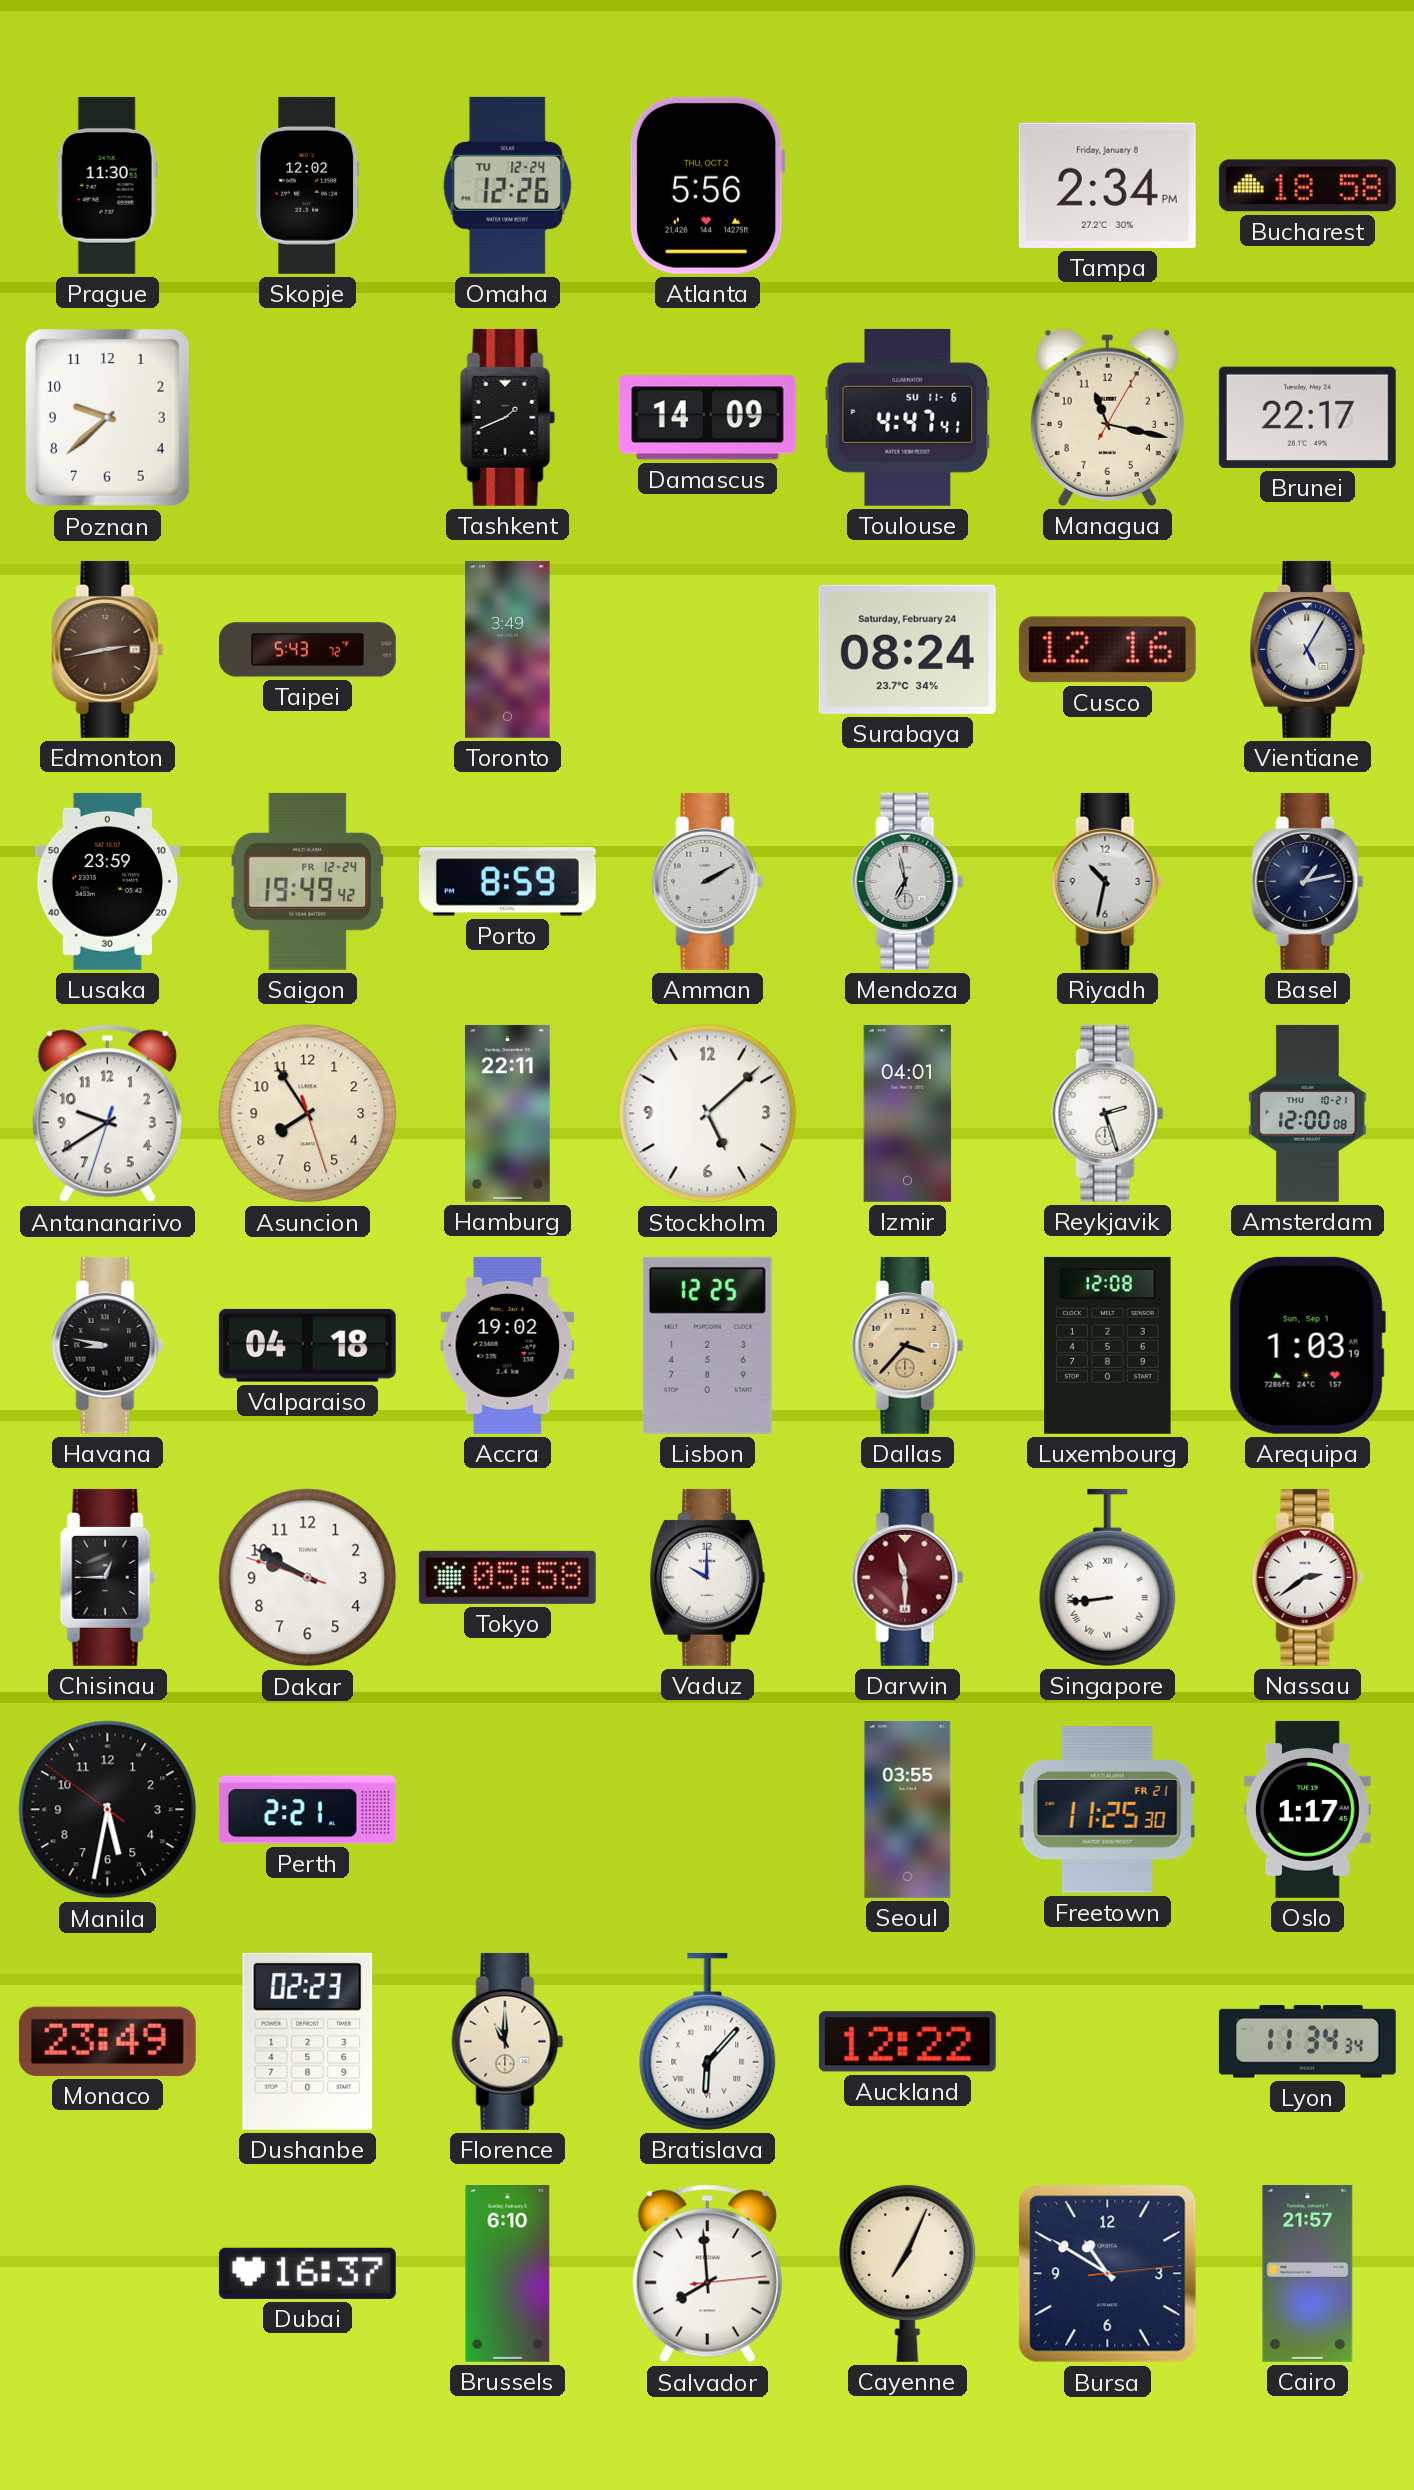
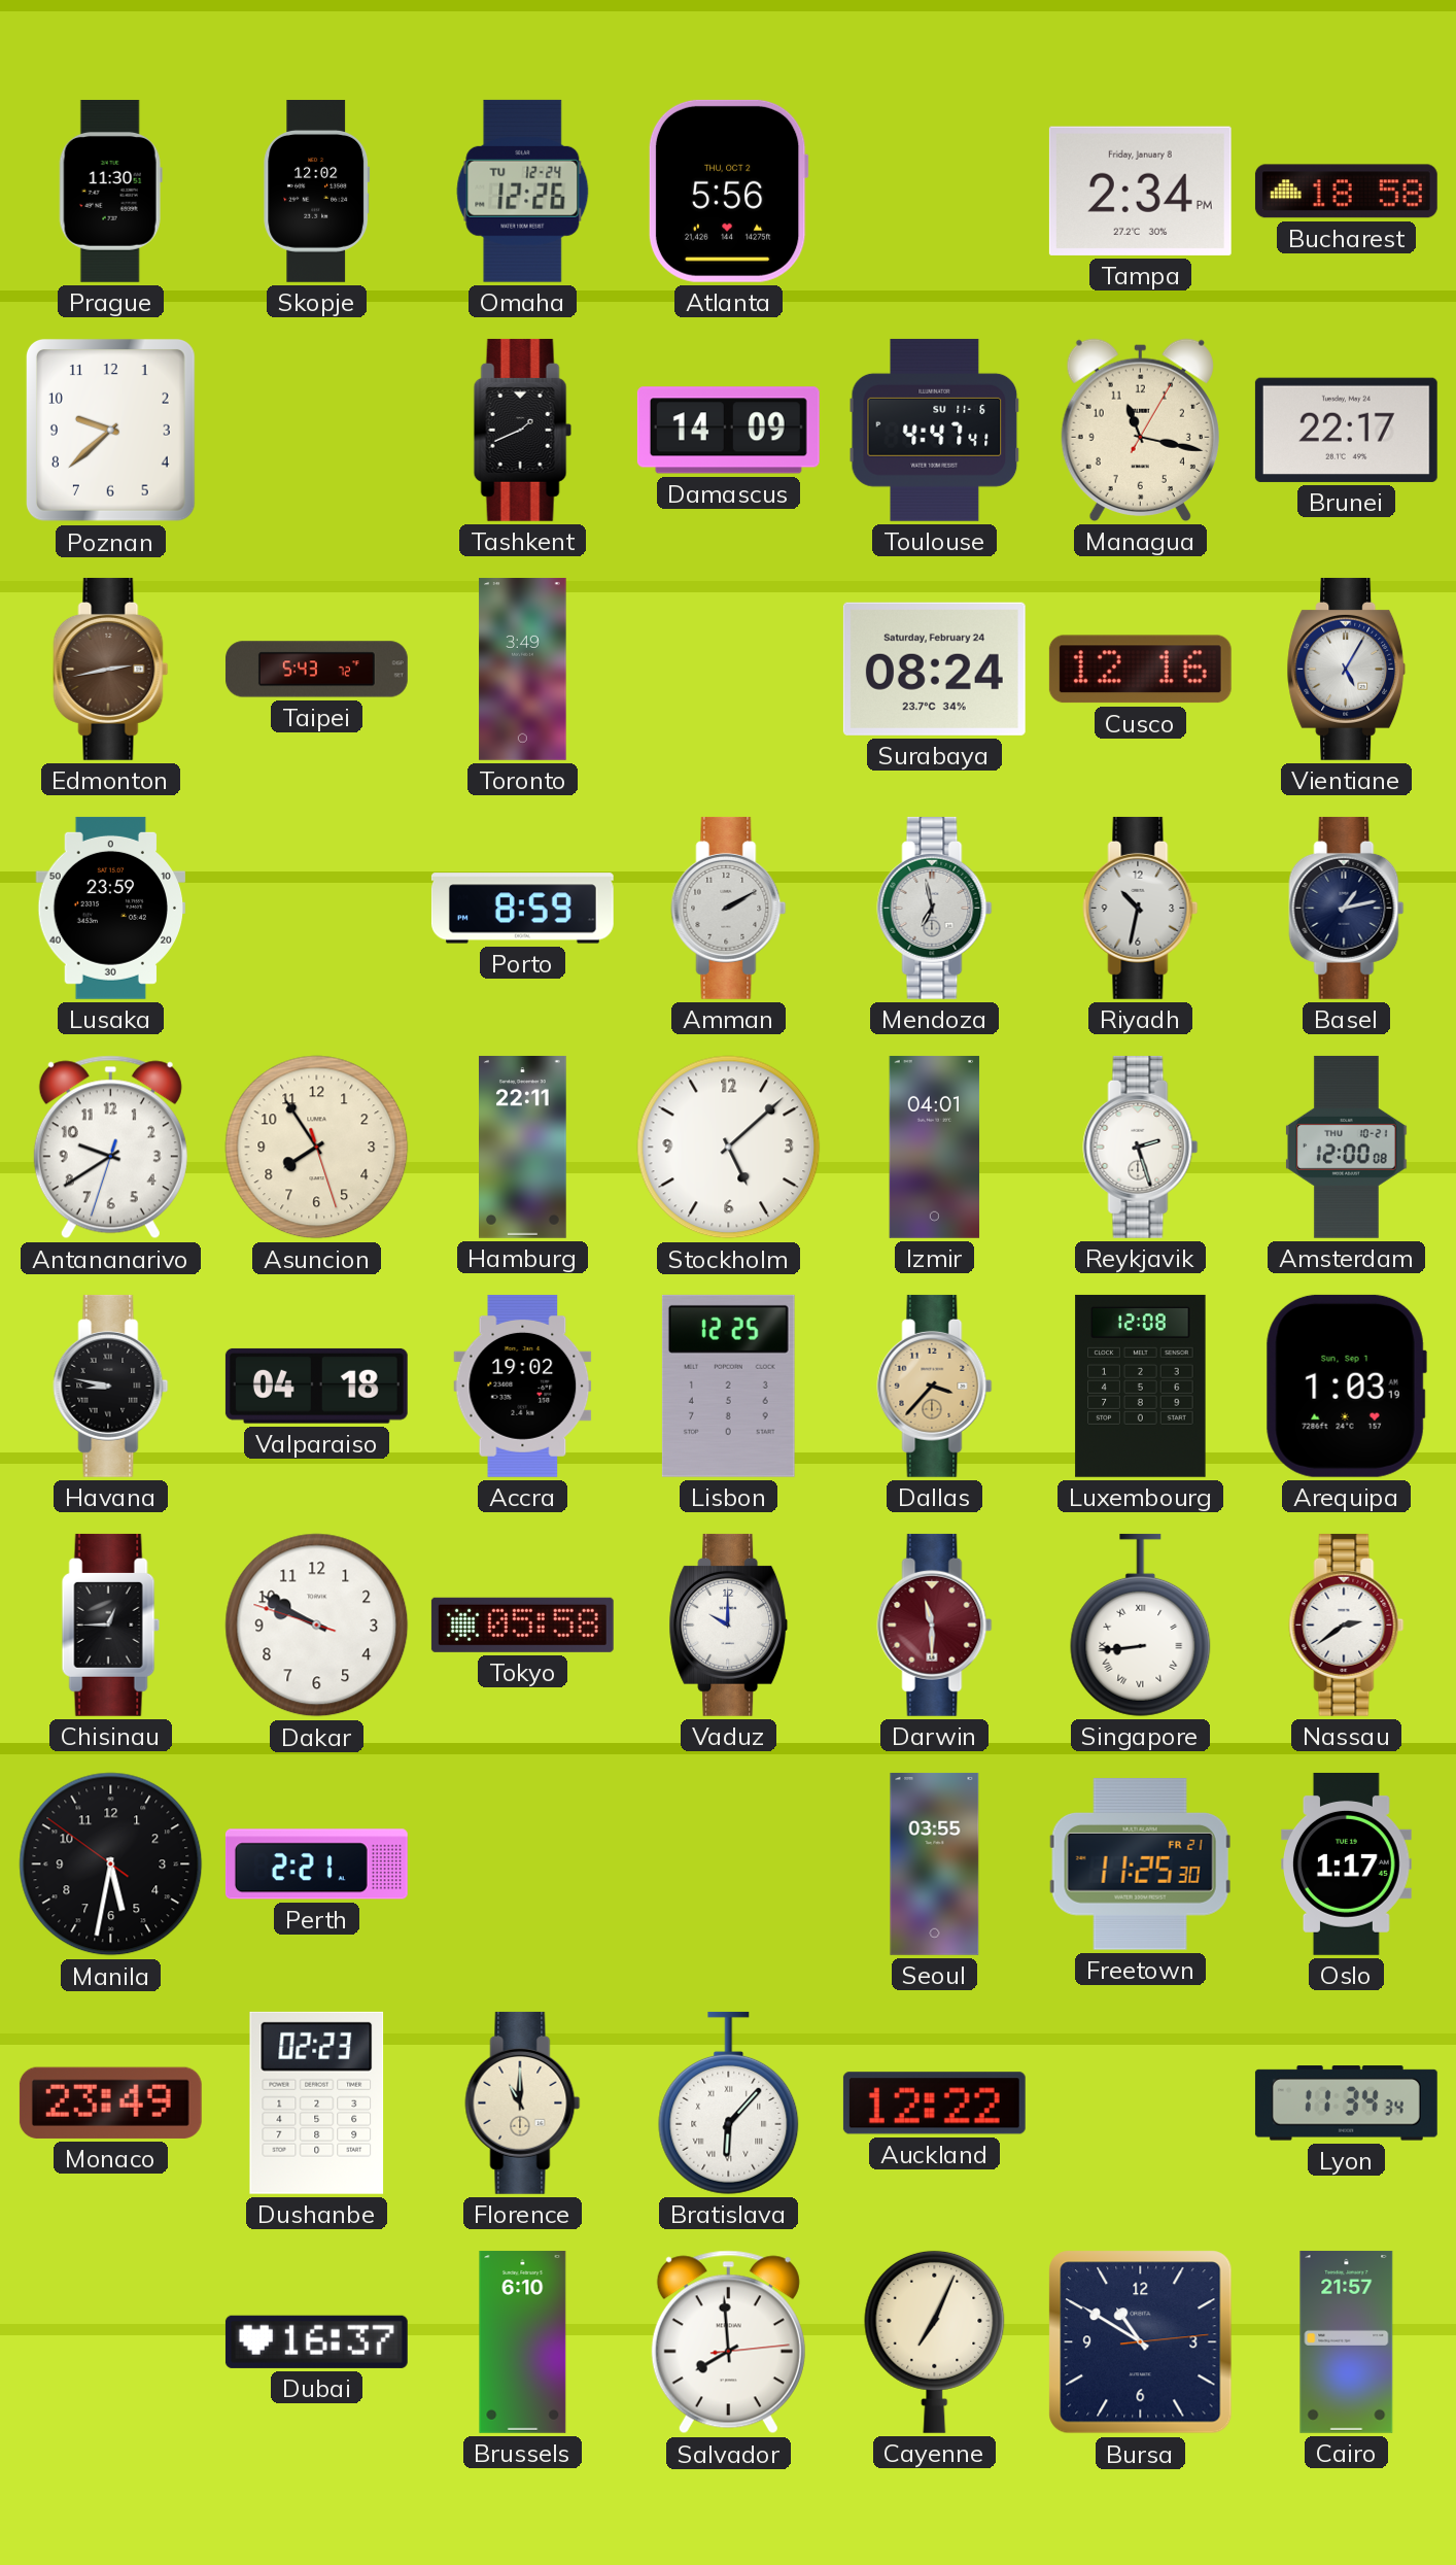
Saigon: 19:49 -> none
